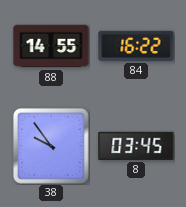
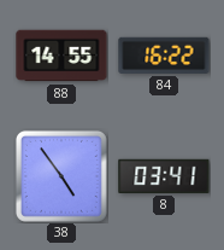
38: 9:54 -> 4:54
8: 03:45 -> 03:41
